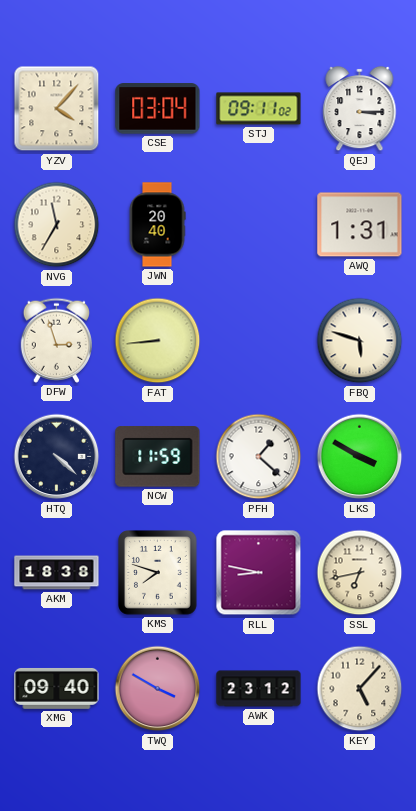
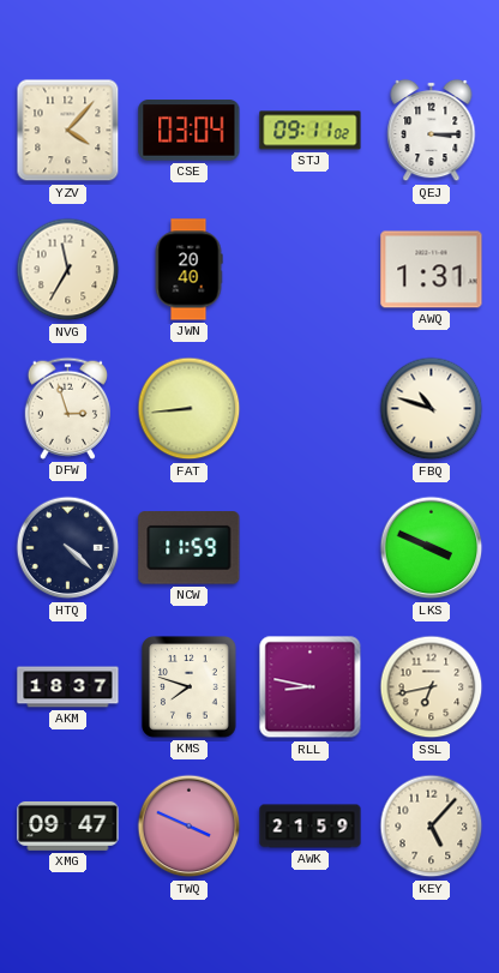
FBQ: 5:48 -> 10:48
PFH: 1:22 -> none
LKS: 3:50 -> 3:49
AKM: 18:38 -> 18:37
XMG: 09:40 -> 09:47
TWQ: 3:50 -> 3:49
AWK: 23:12 -> 21:59
